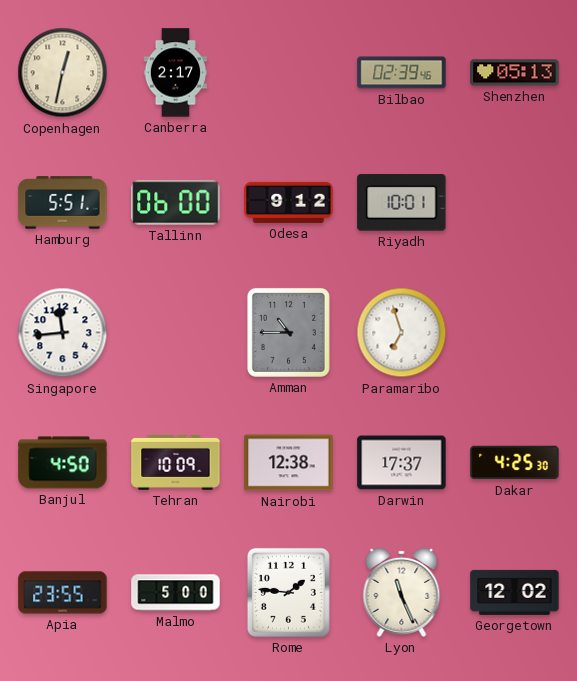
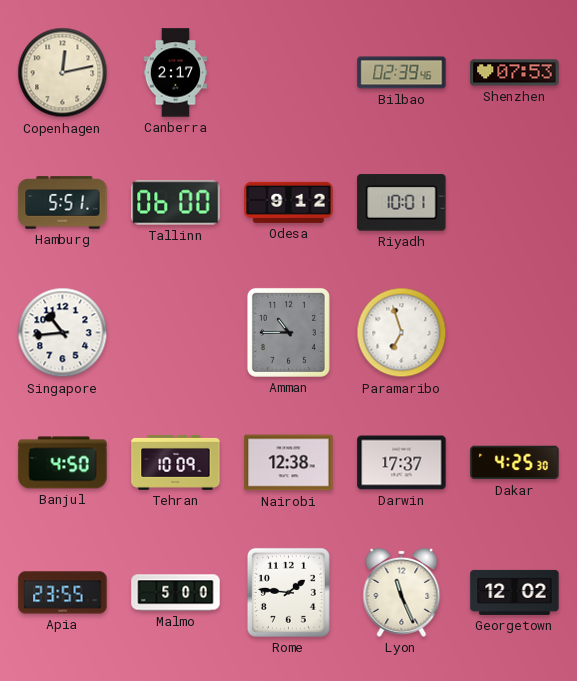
Copenhagen: 12:32 -> 12:13
Shenzhen: 05:13 -> 07:53
Singapore: 11:44 -> 10:44
